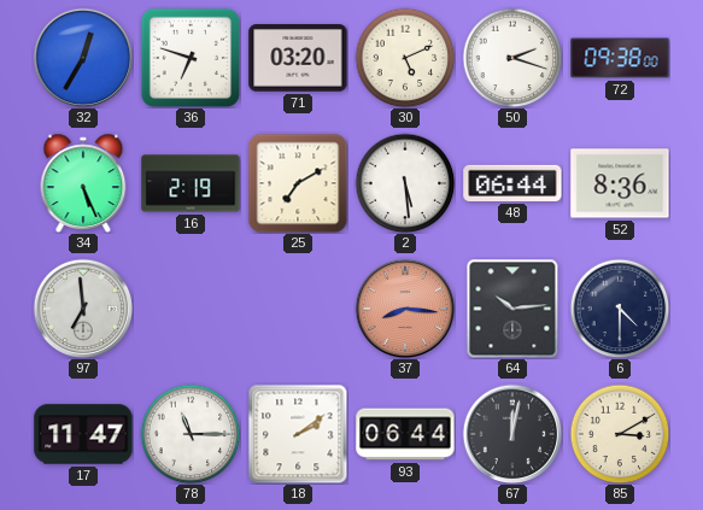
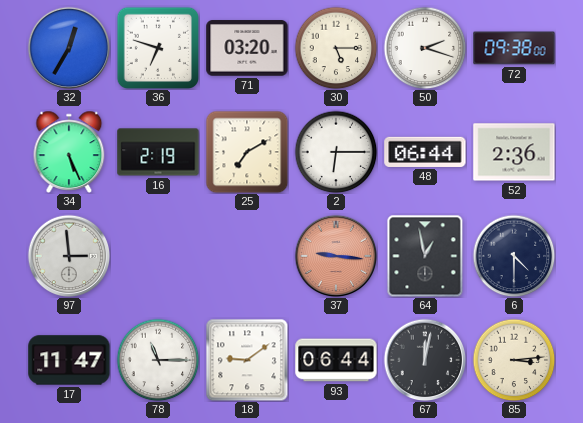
30: 5:11 -> 5:15
2: 5:29 -> 6:15
52: 8:36 -> 2:36
97: 6:59 -> 2:59
37: 8:16 -> 9:16
64: 10:14 -> 12:58
18: 2:09 -> 9:09
85: 3:10 -> 3:14
